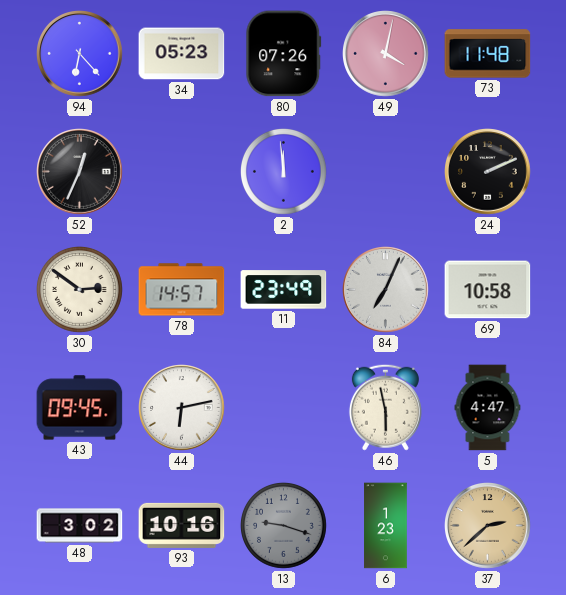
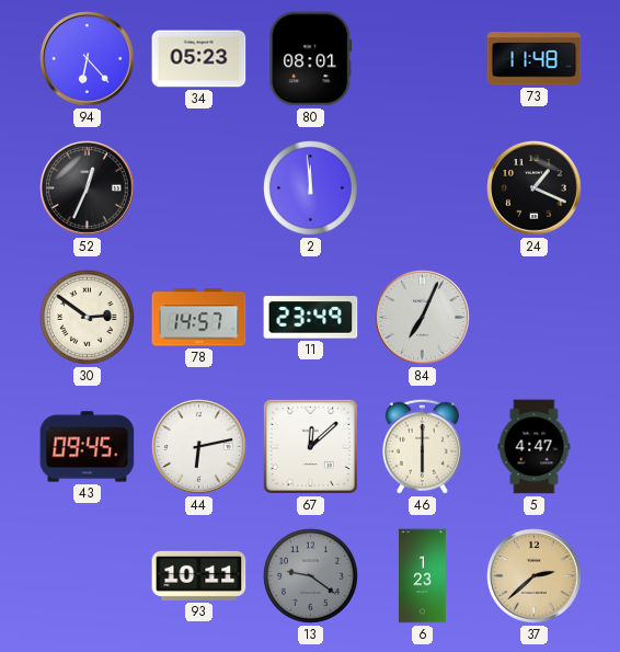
80: 07:26 -> 08:01
49: 4:02 -> none
24: 2:11 -> 1:19
69: 10:58 -> none
67: none -> 12:08
46: 5:58 -> 6:00
48: 3:02 -> none
93: 10:16 -> 10:11
13: 9:18 -> 9:21
